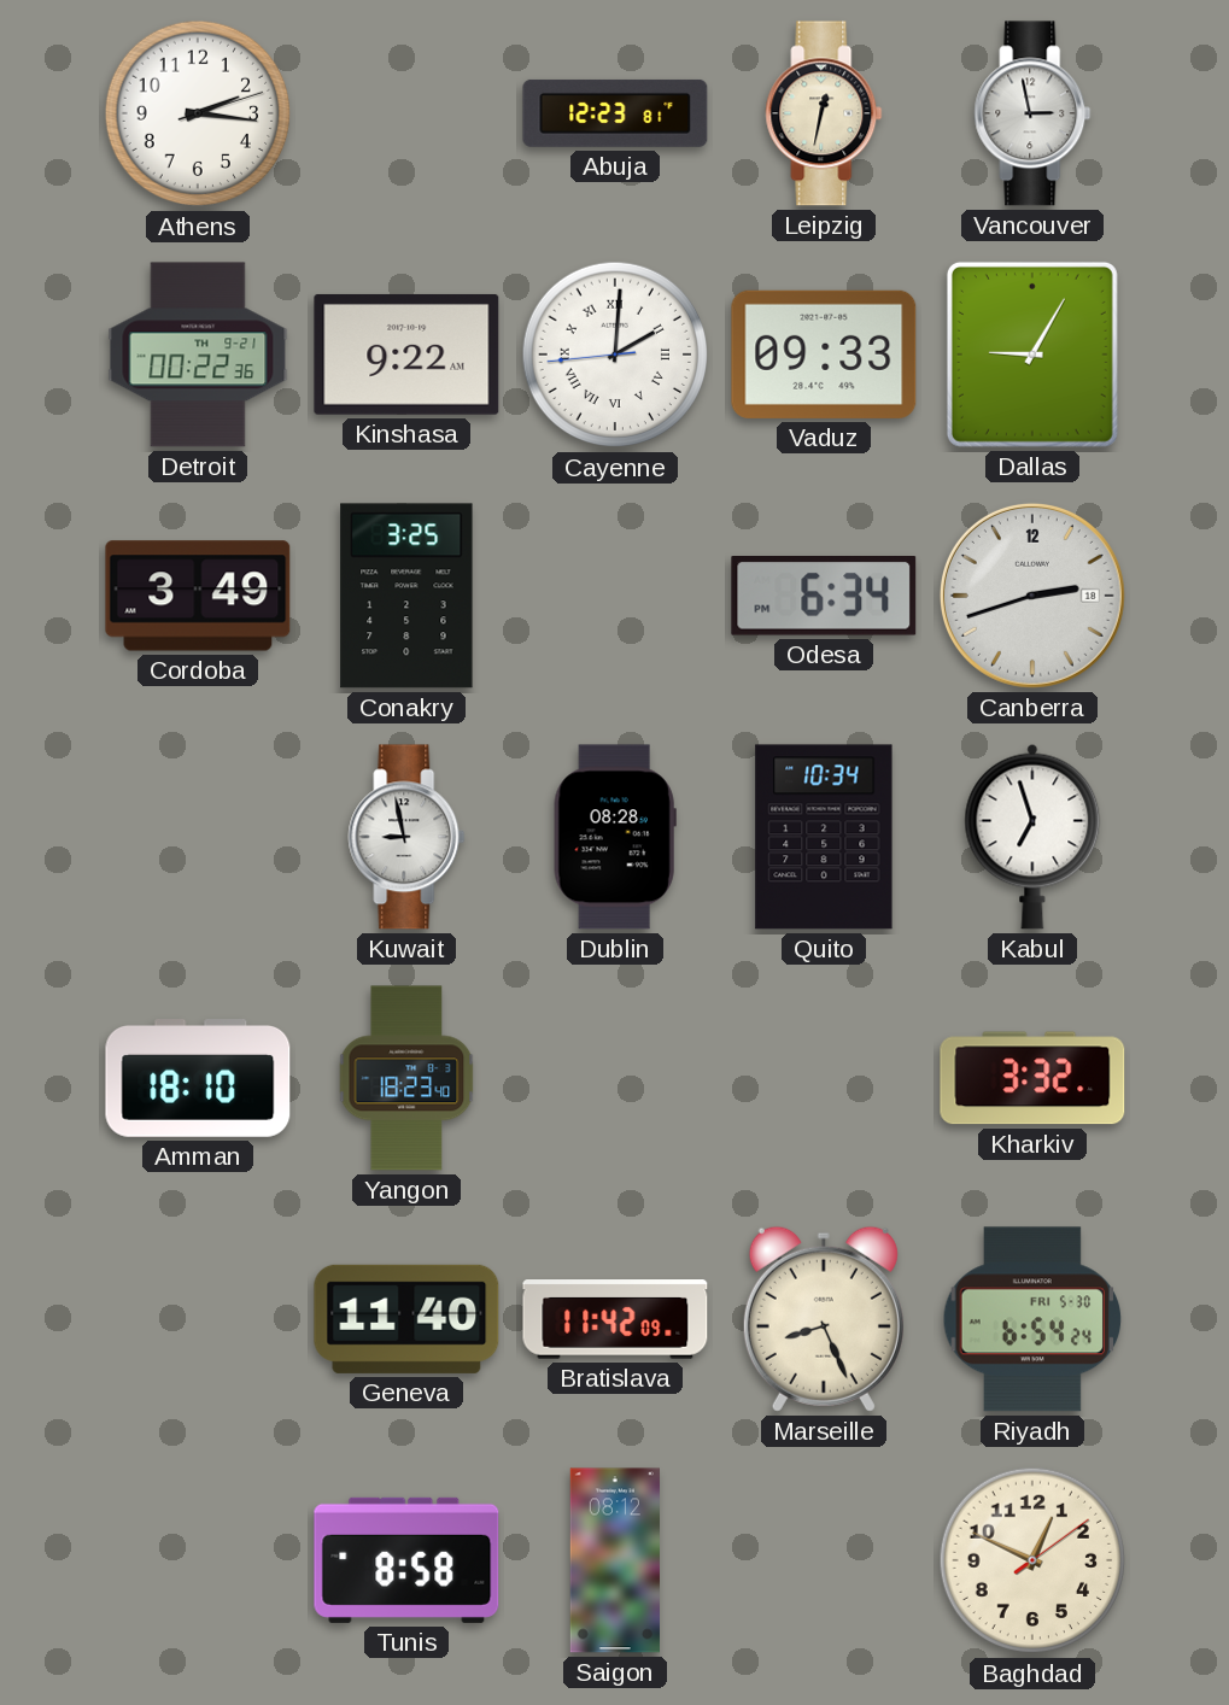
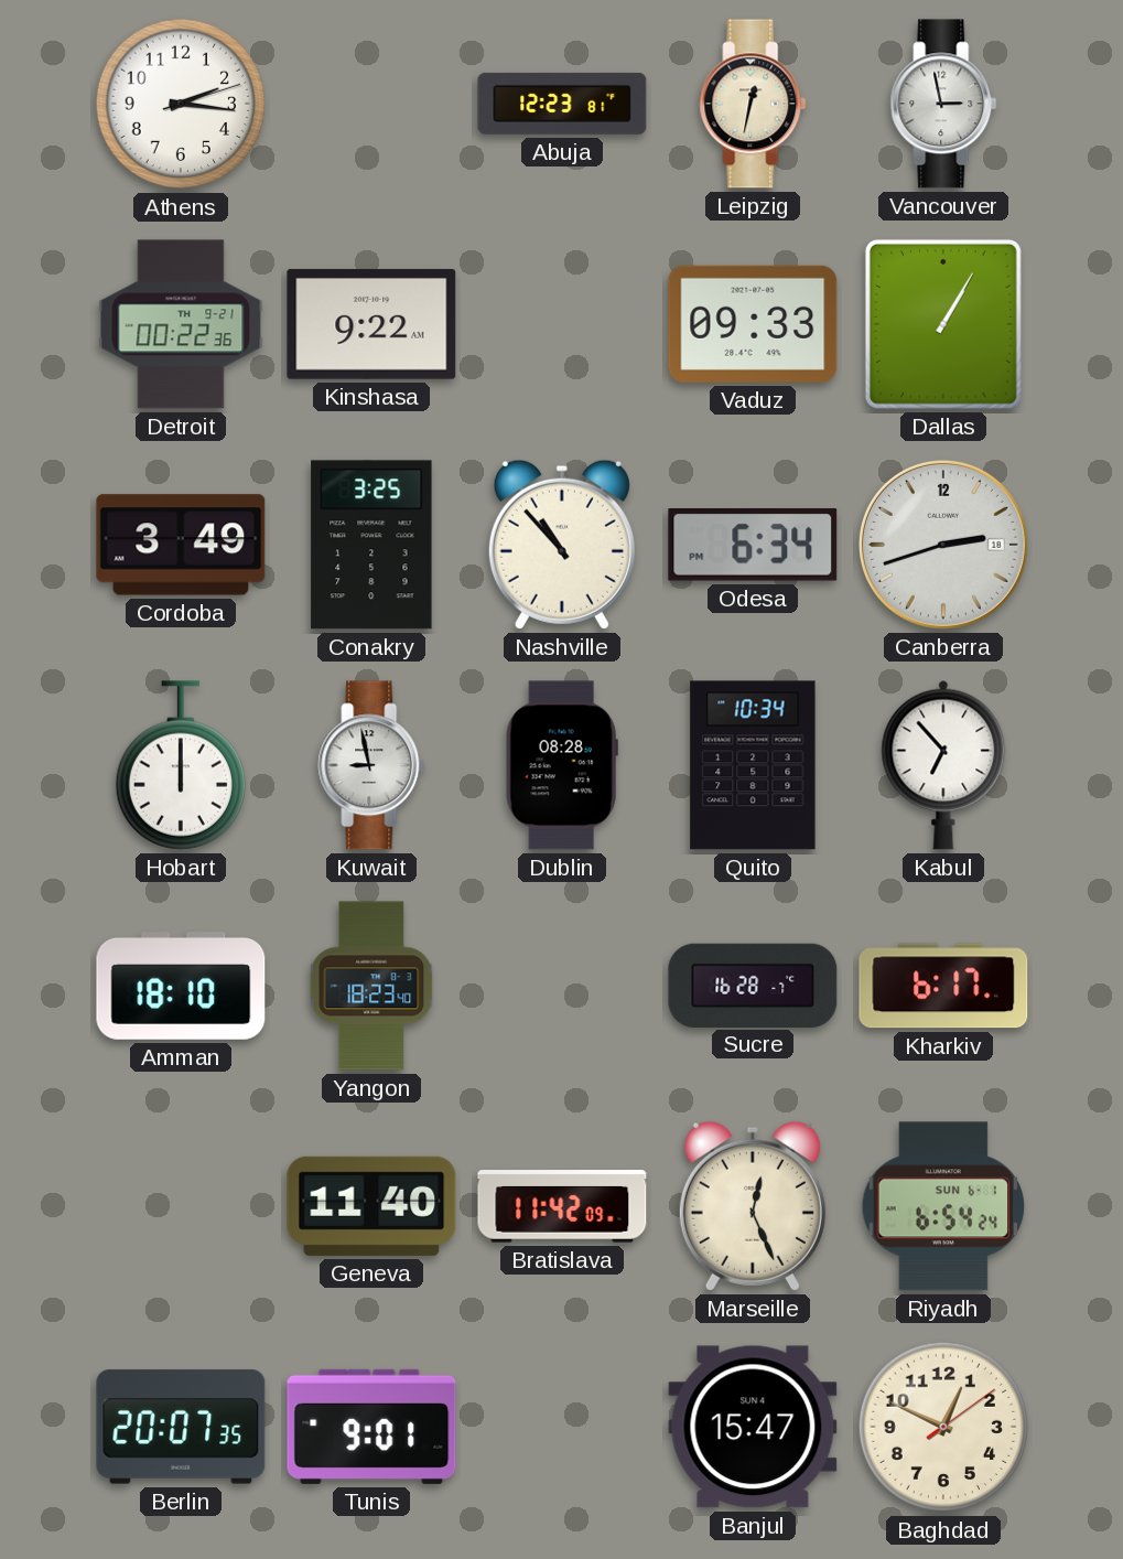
Cayenne: 2:00 -> none
Dallas: 9:05 -> 1:05
Nashville: none -> 10:53
Hobart: none -> 12:00
Kabul: 6:57 -> 6:53
Sucre: none -> 16:28
Kharkiv: 3:32 -> 6:17
Marseille: 8:26 -> 12:26
Riyadh date: FRI 5-30 -> SUN 6-1
Berlin: none -> 20:07
Tunis: 8:58 -> 9:01
Saigon: 08:12 -> none
Banjul: none -> 15:47
